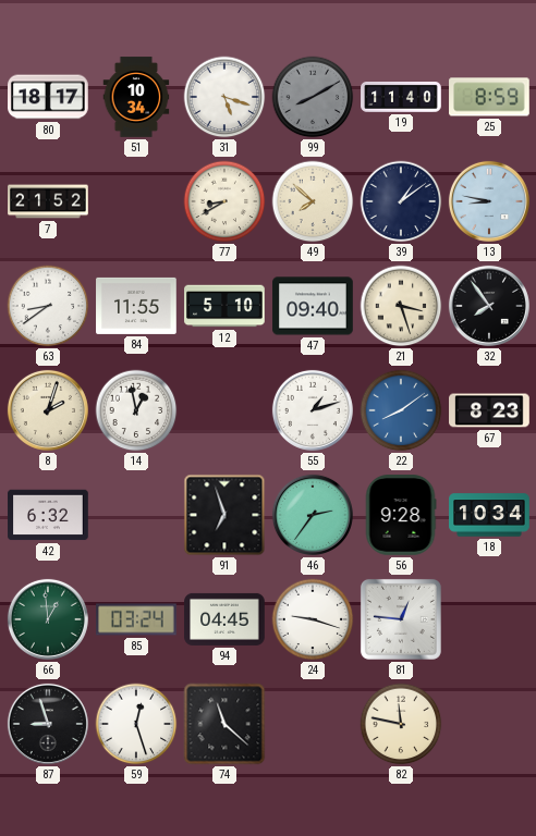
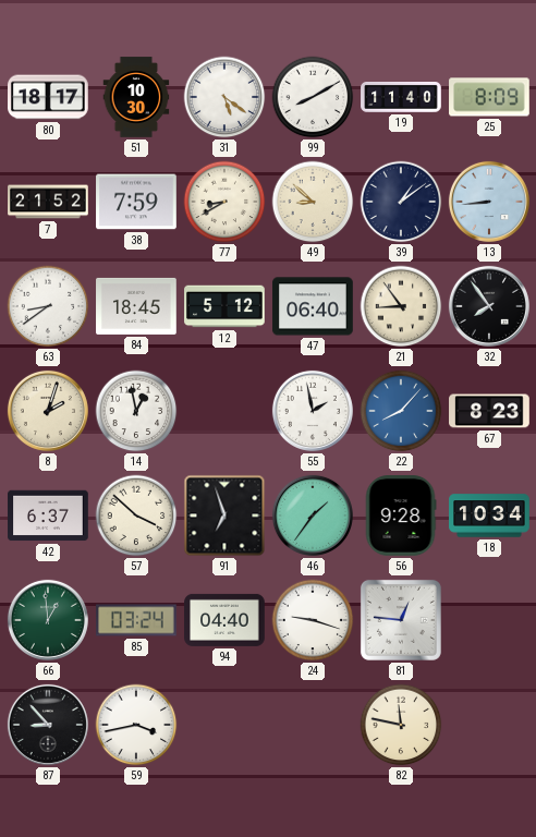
51: 10:34 -> 10:30
31: 5:18 -> 5:21
99 dial: grey -> white
25: 8:59 -> 8:09
38: none -> 7:59
49: 7:52 -> 8:52
13: 8:47 -> 8:44
84: 11:55 -> 18:45
12: 5:10 -> 5:12
47: 09:40 -> 06:40
21: 3:27 -> 8:54
55: 1:12 -> 1:58
22: 8:09 -> 8:07
42: 6:32 -> 6:37
57: none -> 3:52
46: 2:36 -> 1:36
94: 04:45 -> 04:40
87: 8:57 -> 8:53
59: 12:27 -> 3:43
74: 11:22 -> none
